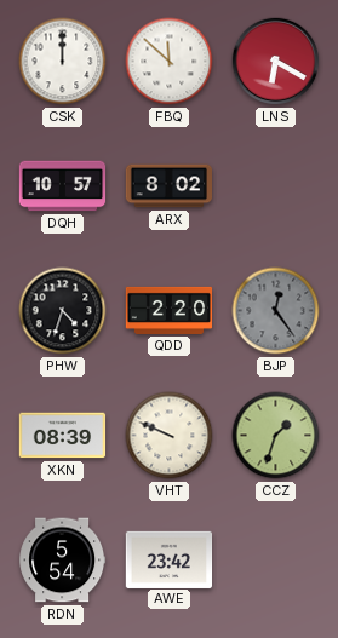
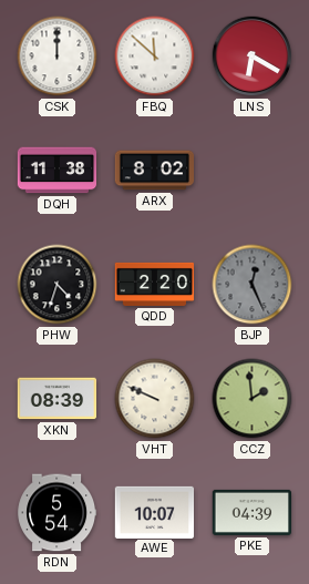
DQH: 10:57 -> 11:38
BJP: 12:24 -> 12:26
CCZ: 1:33 -> 1:59
AWE: 23:42 -> 10:07
PKE: none -> 04:39
